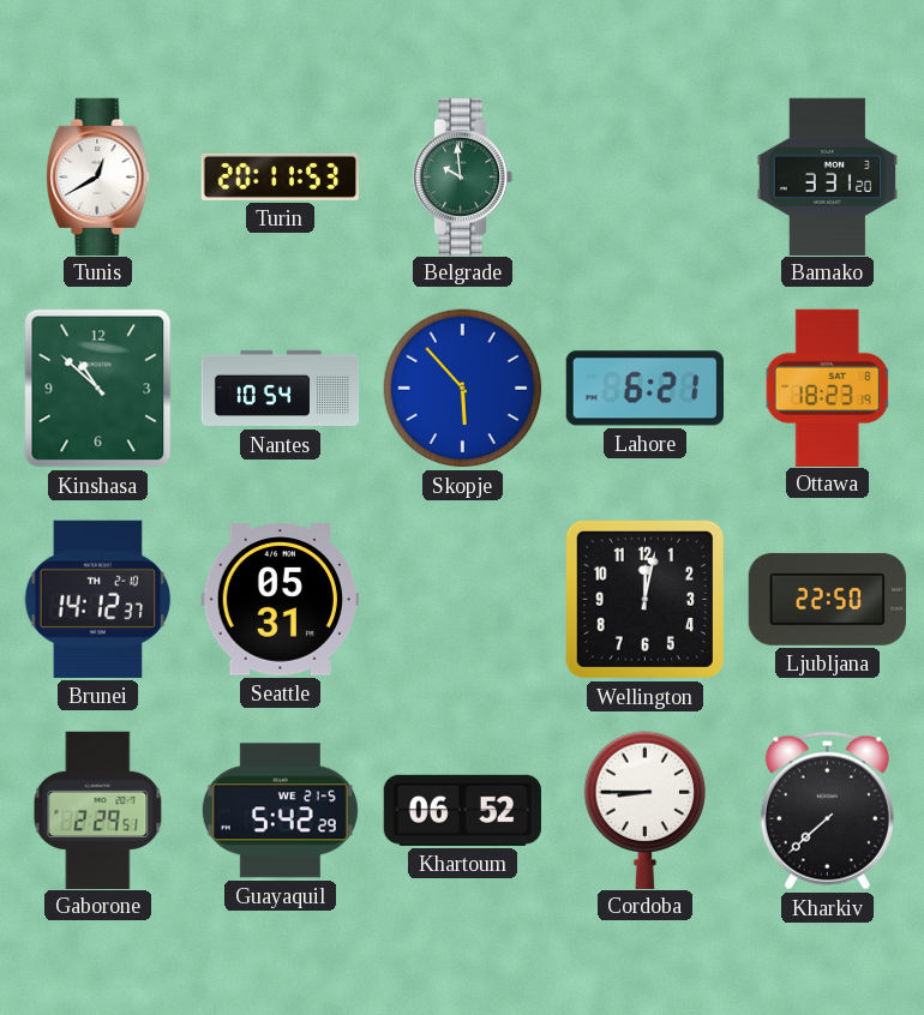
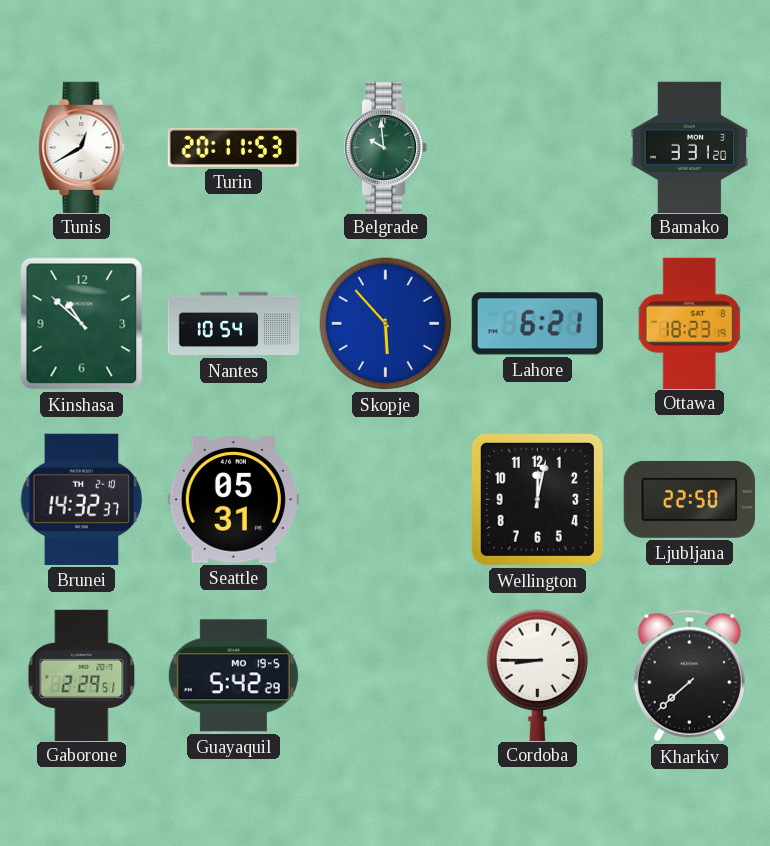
Brunei: 14:12 -> 14:32
Guayaquil date: WE 21-5 -> MO 19-5
Khartoum: 06:52 -> none
